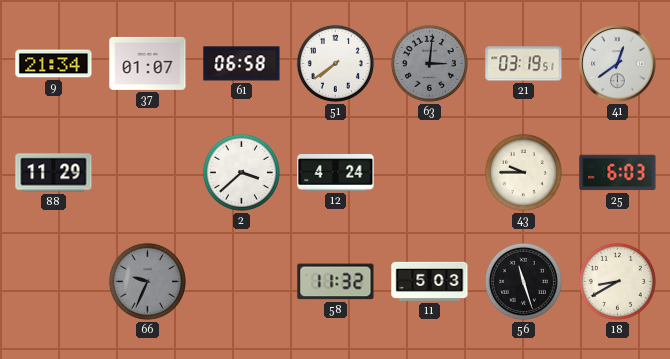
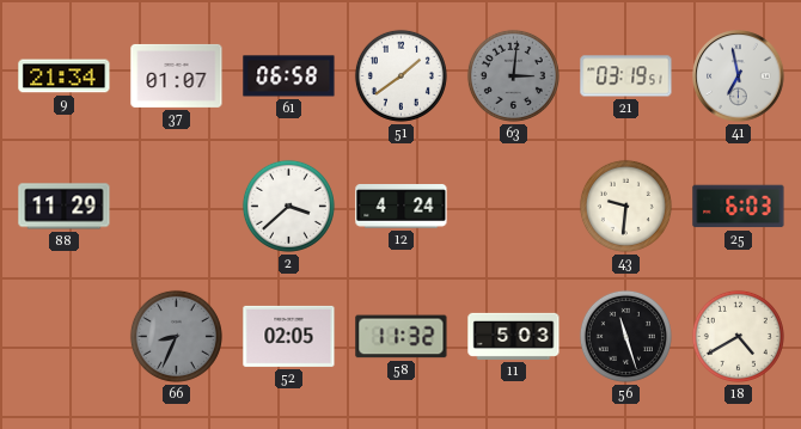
51: 7:39 -> 1:39
41: 12:39 -> 6:58
43: 9:45 -> 9:31
66: 9:34 -> 8:34
52: none -> 02:05
18: 8:40 -> 4:40
